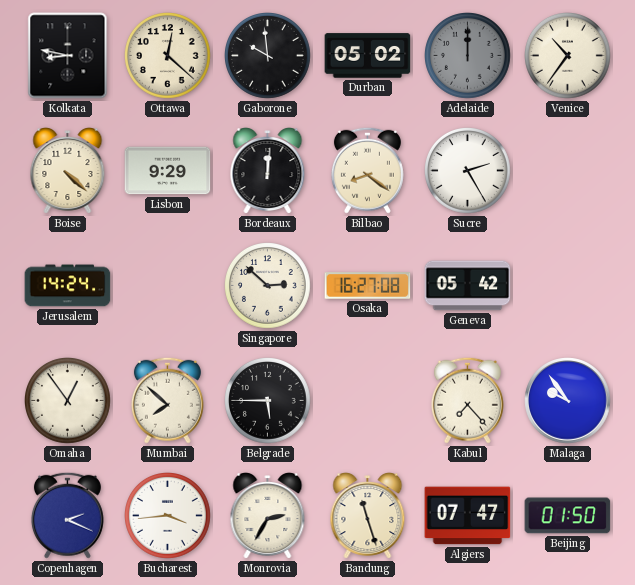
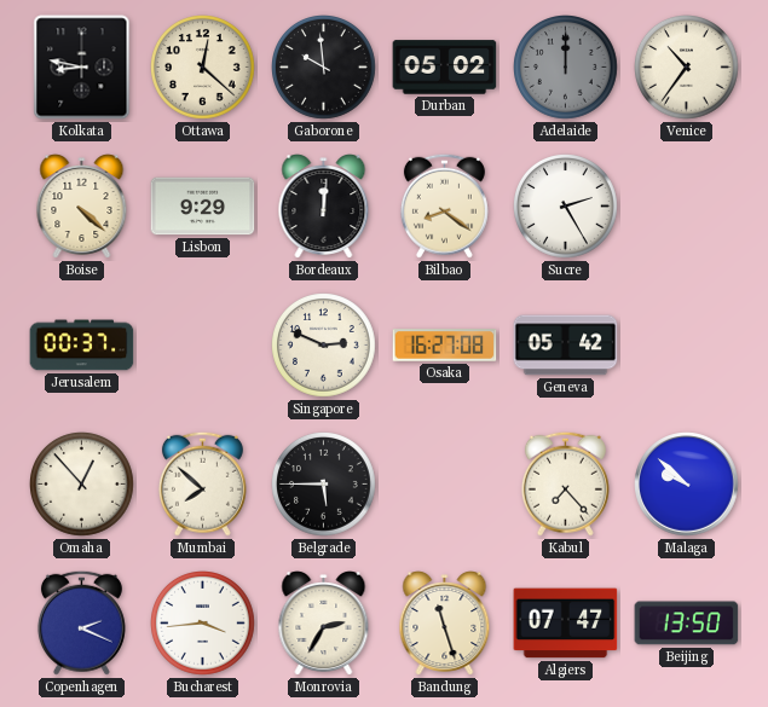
Jerusalem: 14:24 -> 00:37
Singapore: 2:52 -> 2:49
Omaha: 12:54 -> 12:53
Malaga: 9:54 -> 9:52
Beijing: 01:50 -> 13:50
